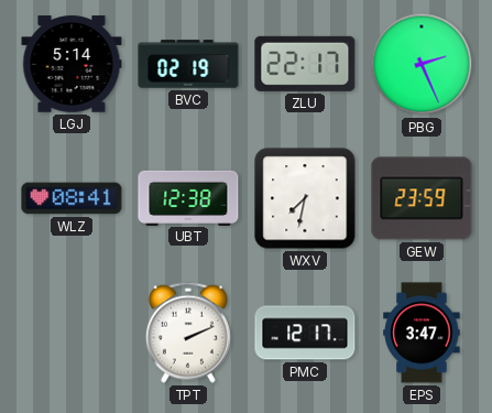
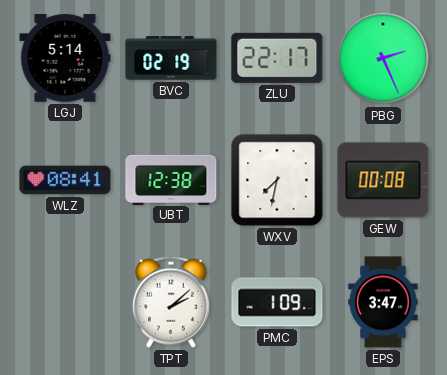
GEW: 23:59 -> 00:08
TPT: 2:11 -> 2:08
PMC: 12:17 -> 1:09
